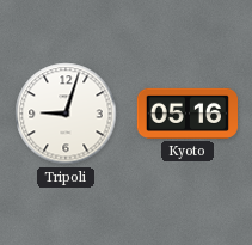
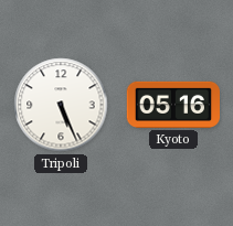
Tripoli: 9:03 -> 5:26
